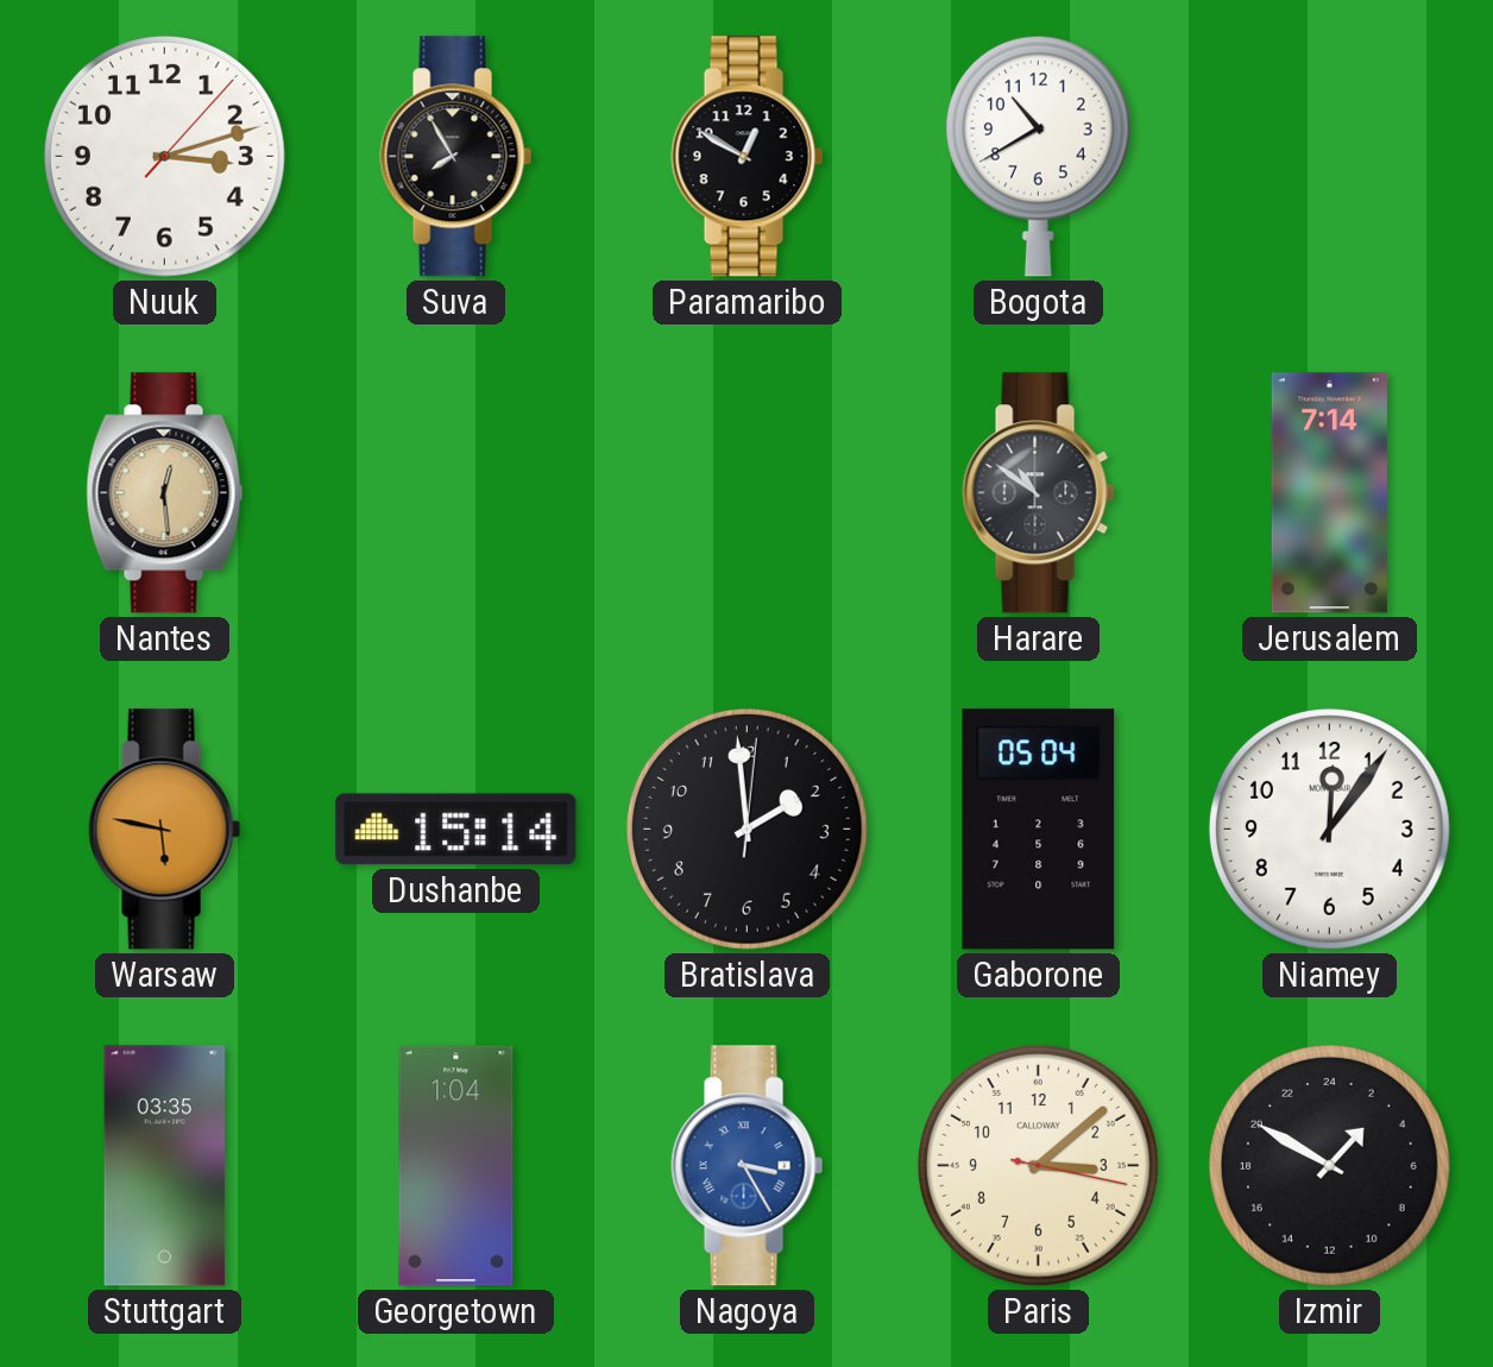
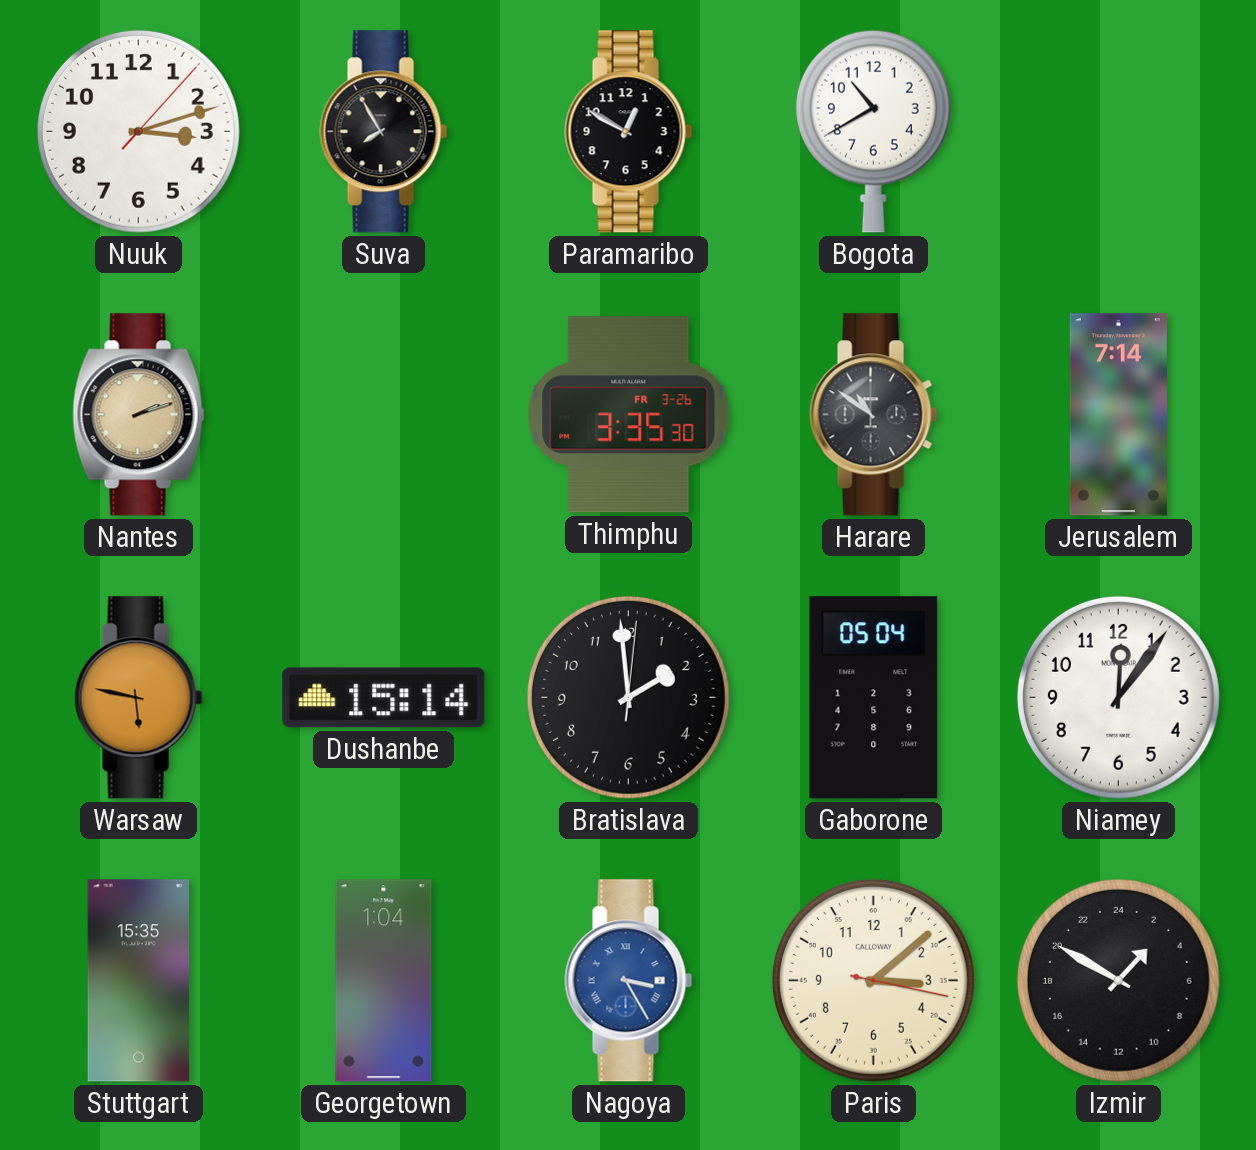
Nantes: 12:29 -> 2:12
Thimphu: none -> 3:35
Stuttgart: 03:35 -> 15:35
